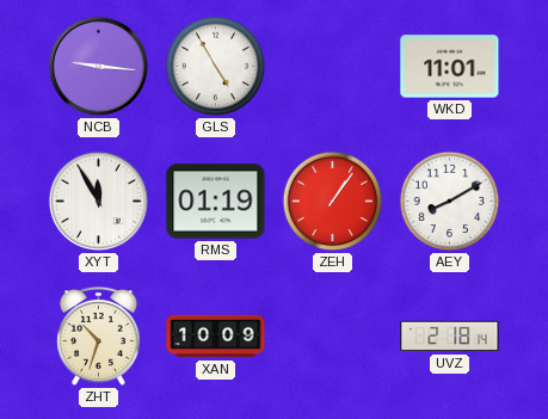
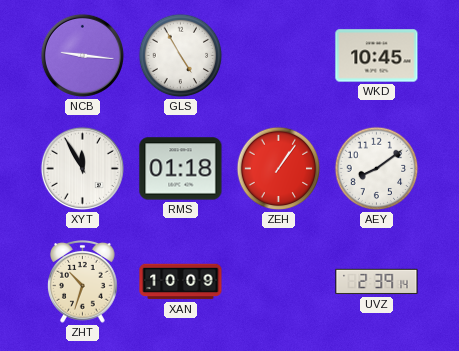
WKD: 11:01 -> 10:45
RMS: 01:19 -> 01:18
AEY: 8:10 -> 8:09
UVZ: 2:18 -> 2:39
